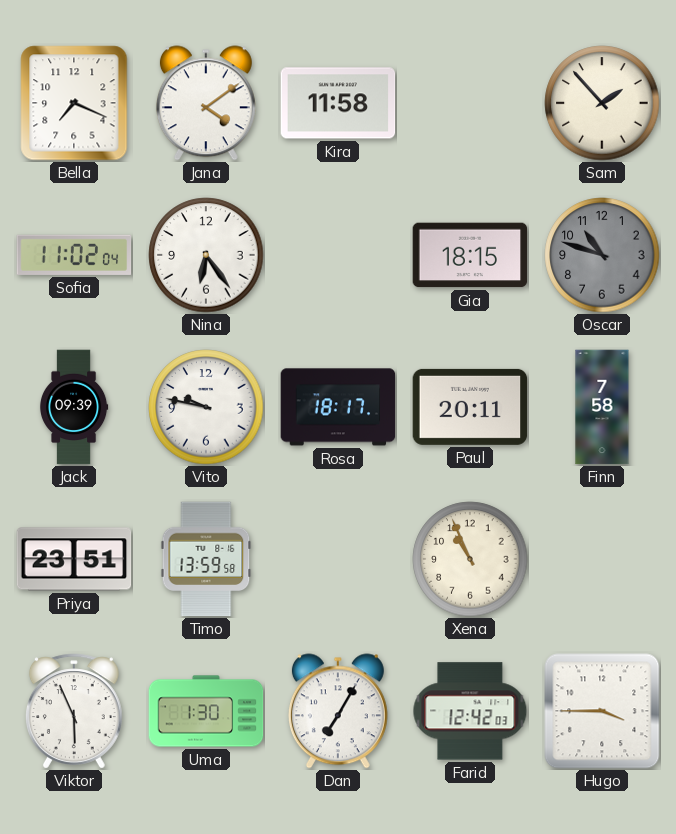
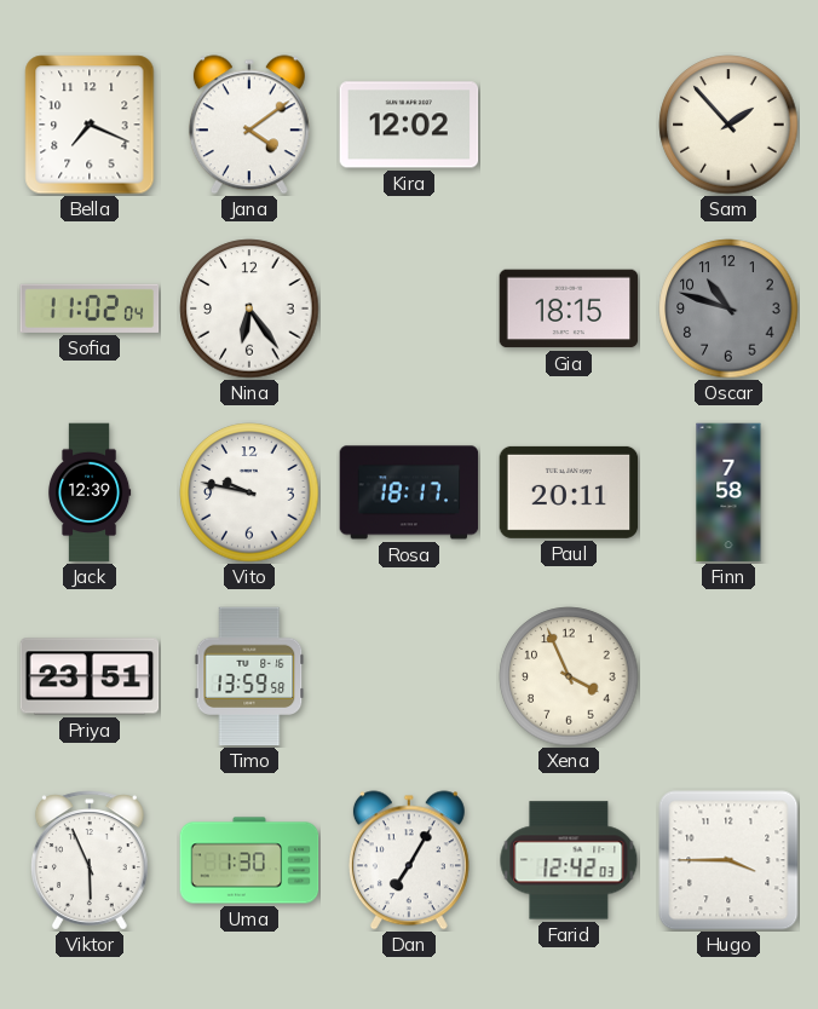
Kira: 11:58 -> 12:02
Jack: 09:39 -> 12:39
Xena: 10:56 -> 3:56
